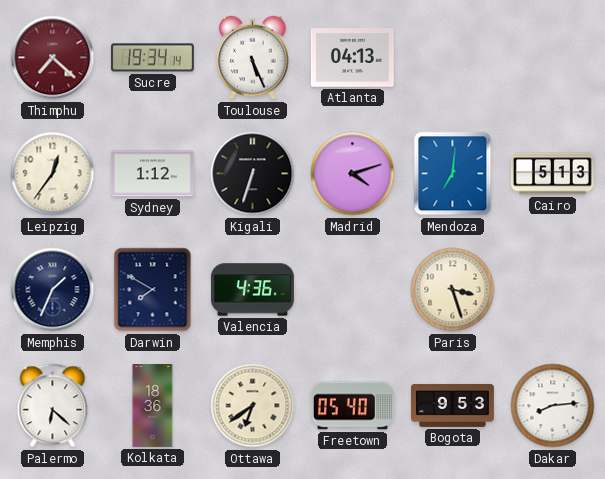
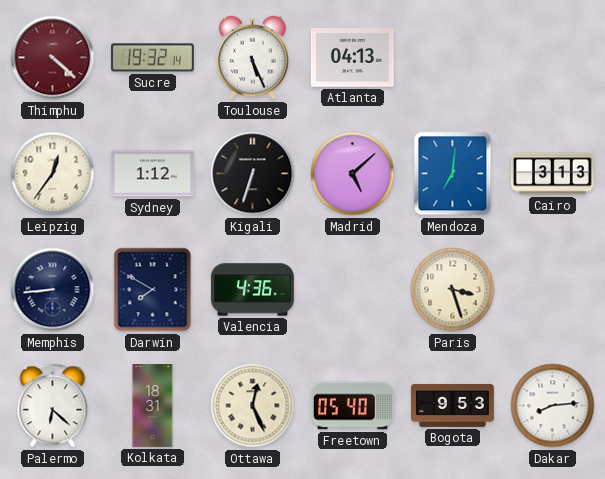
Thimphu: 7:22 -> 4:22
Sucre: 19:34 -> 19:32
Madrid: 4:12 -> 5:08
Cairo: 5:13 -> 3:13
Memphis: 1:34 -> 8:44
Kolkata: 18:36 -> 18:31
Ottawa: 6:39 -> 12:26
